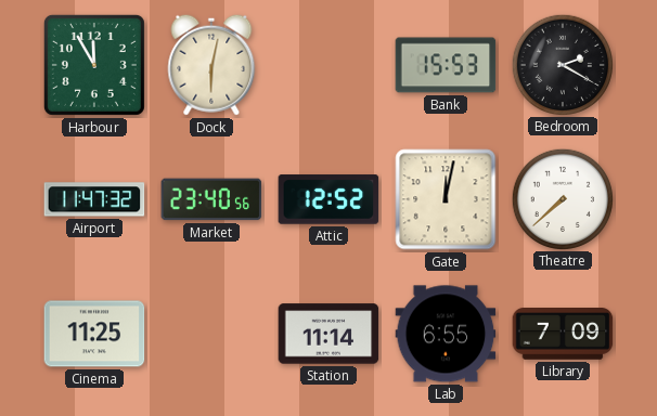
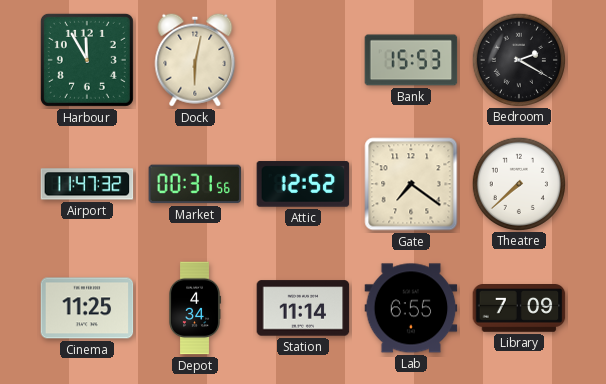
Market: 23:40 -> 00:31
Gate: 12:02 -> 7:21
Depot: none -> 4:34
